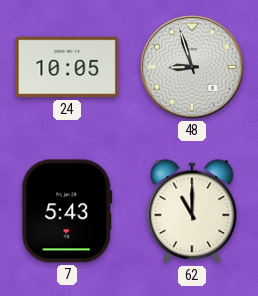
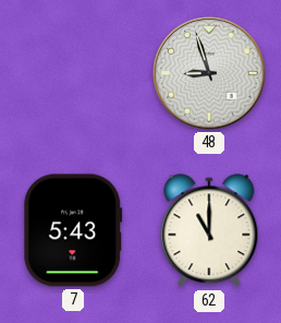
24: 10:05 -> none
